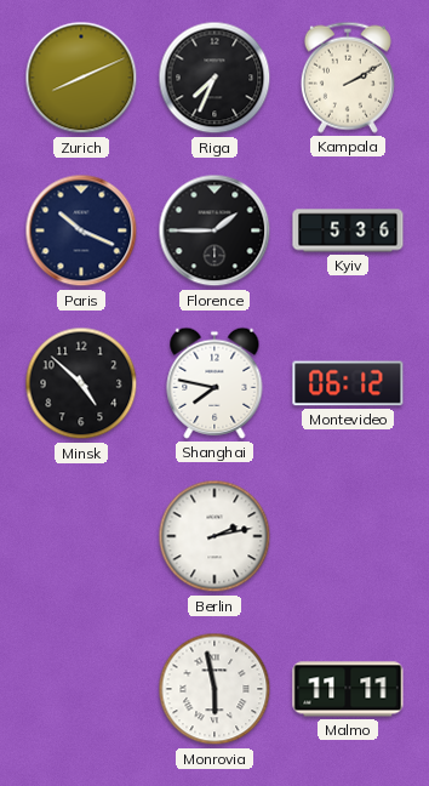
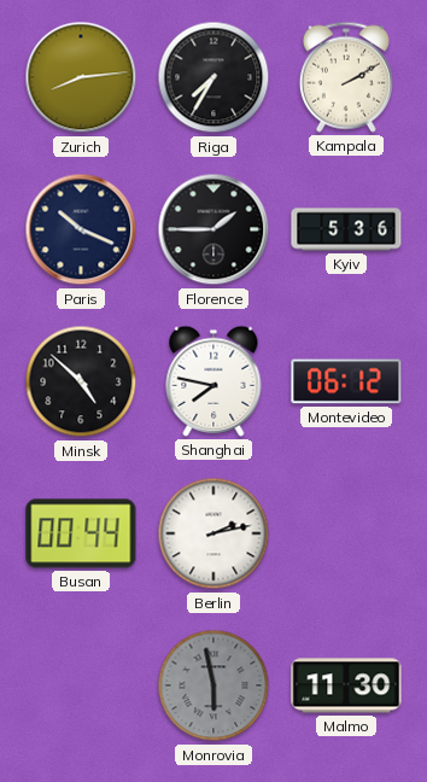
Zurich: 8:11 -> 8:14
Riga: 7:34 -> 7:35
Busan: none -> 00:44
Monrovia dial: white -> grey
Malmo: 11:11 -> 11:30
